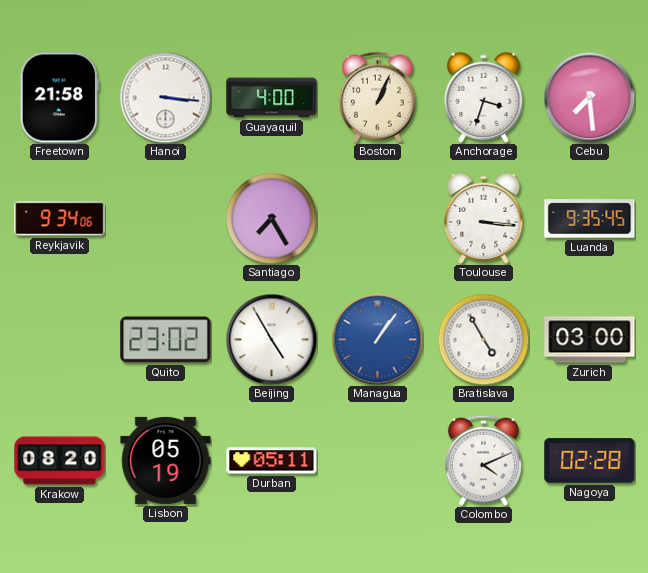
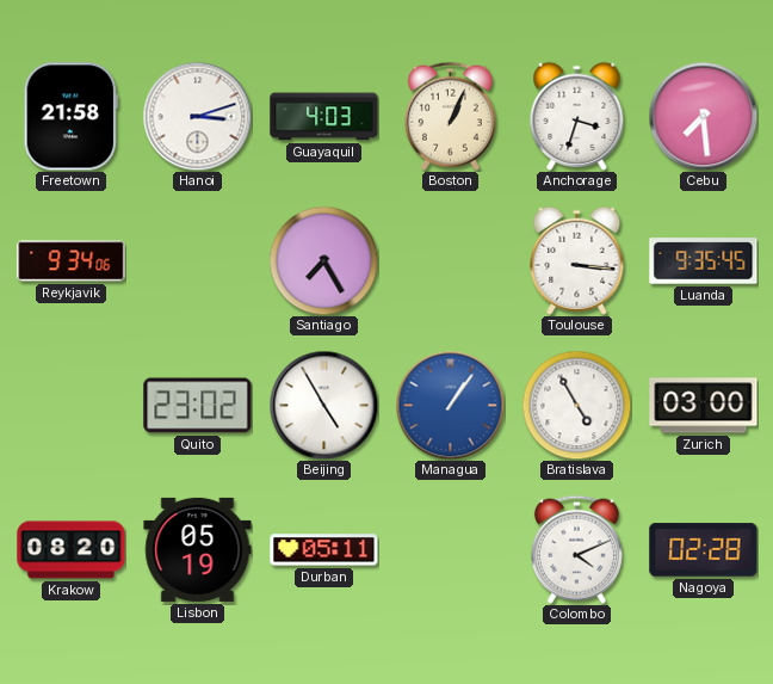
Hanoi: 3:16 -> 3:12
Guayaquil: 4:00 -> 4:03
